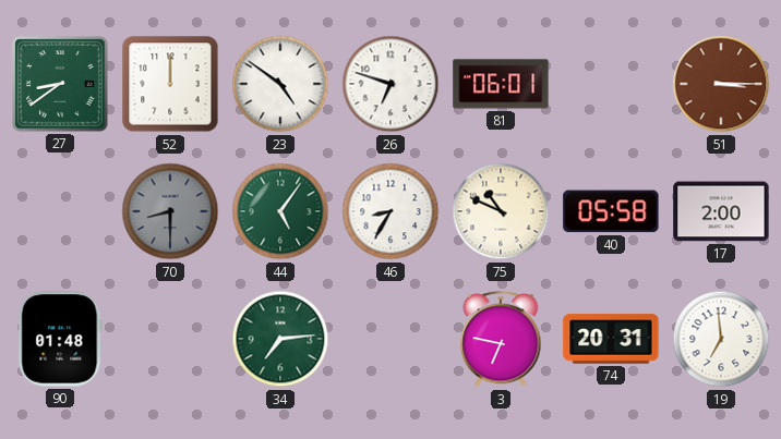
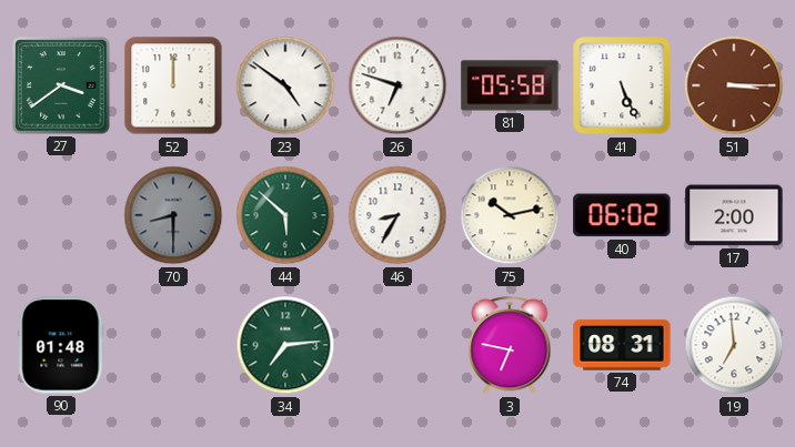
27: 8:39 -> 3:39
81: 06:01 -> 05:58
41: none -> 5:26
44: 5:06 -> 5:52
75: 10:49 -> 10:13
40: 05:58 -> 06:02
74: 20:31 -> 08:31
